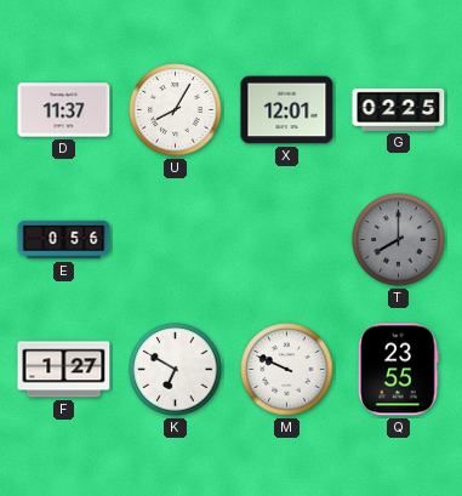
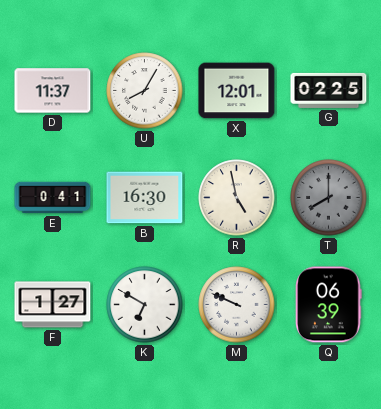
E: 0:56 -> 0:41
B: none -> 16:30
R: none -> 4:58
Q: 23:55 -> 06:39
